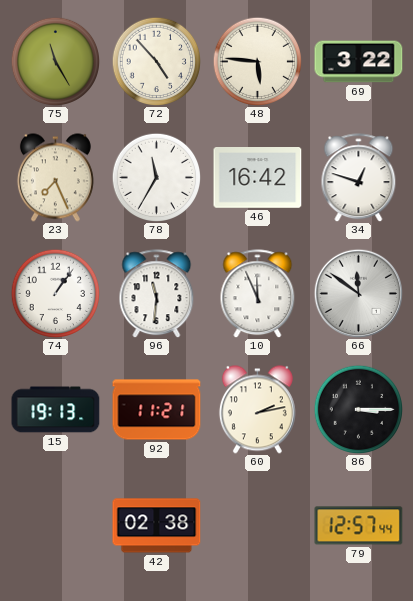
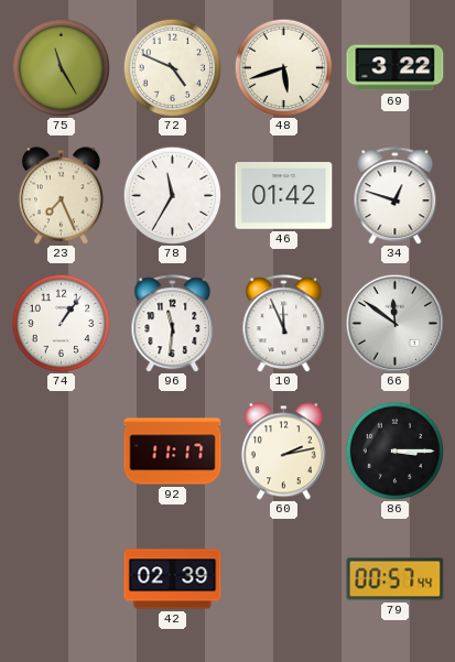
72: 4:53 -> 4:49
48: 5:46 -> 5:42
46: 16:42 -> 01:42
15: 19:13 -> none
92: 11:21 -> 11:17
42: 02:38 -> 02:39
79: 12:57 -> 00:57
